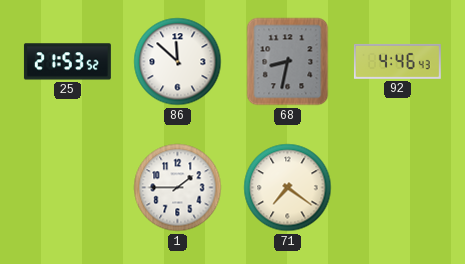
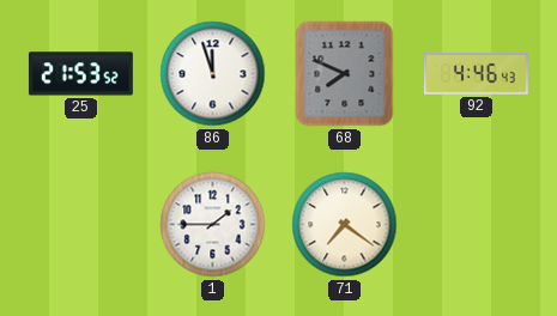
86: 11:52 -> 11:57
68: 8:32 -> 7:49
